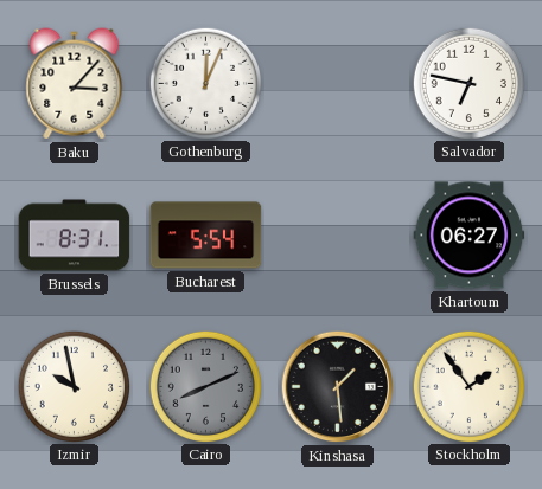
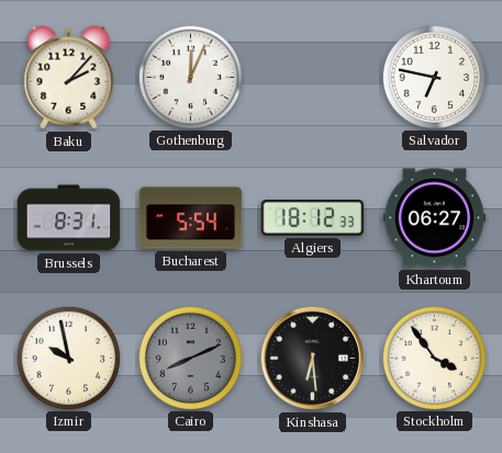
Baku: 3:07 -> 2:07
Algiers: none -> 18:12
Kinshasa: 1:29 -> 6:29
Stockholm: 1:54 -> 3:54
